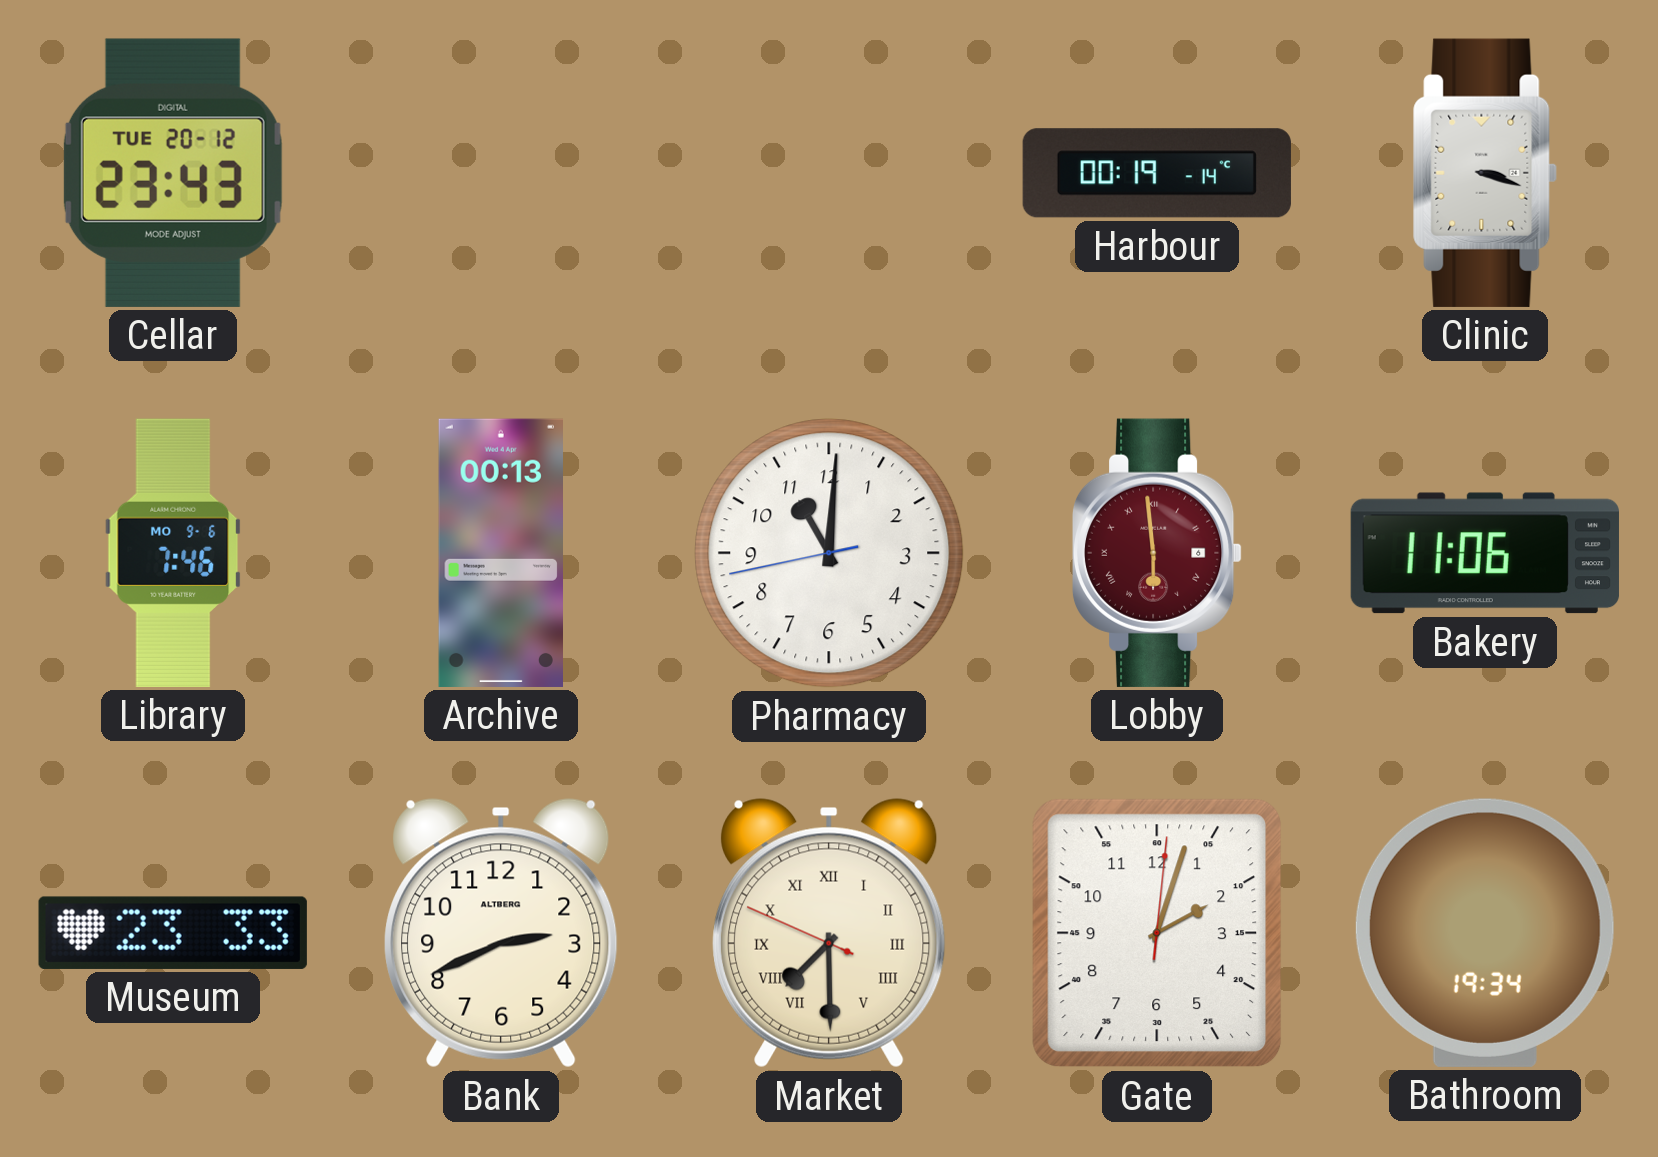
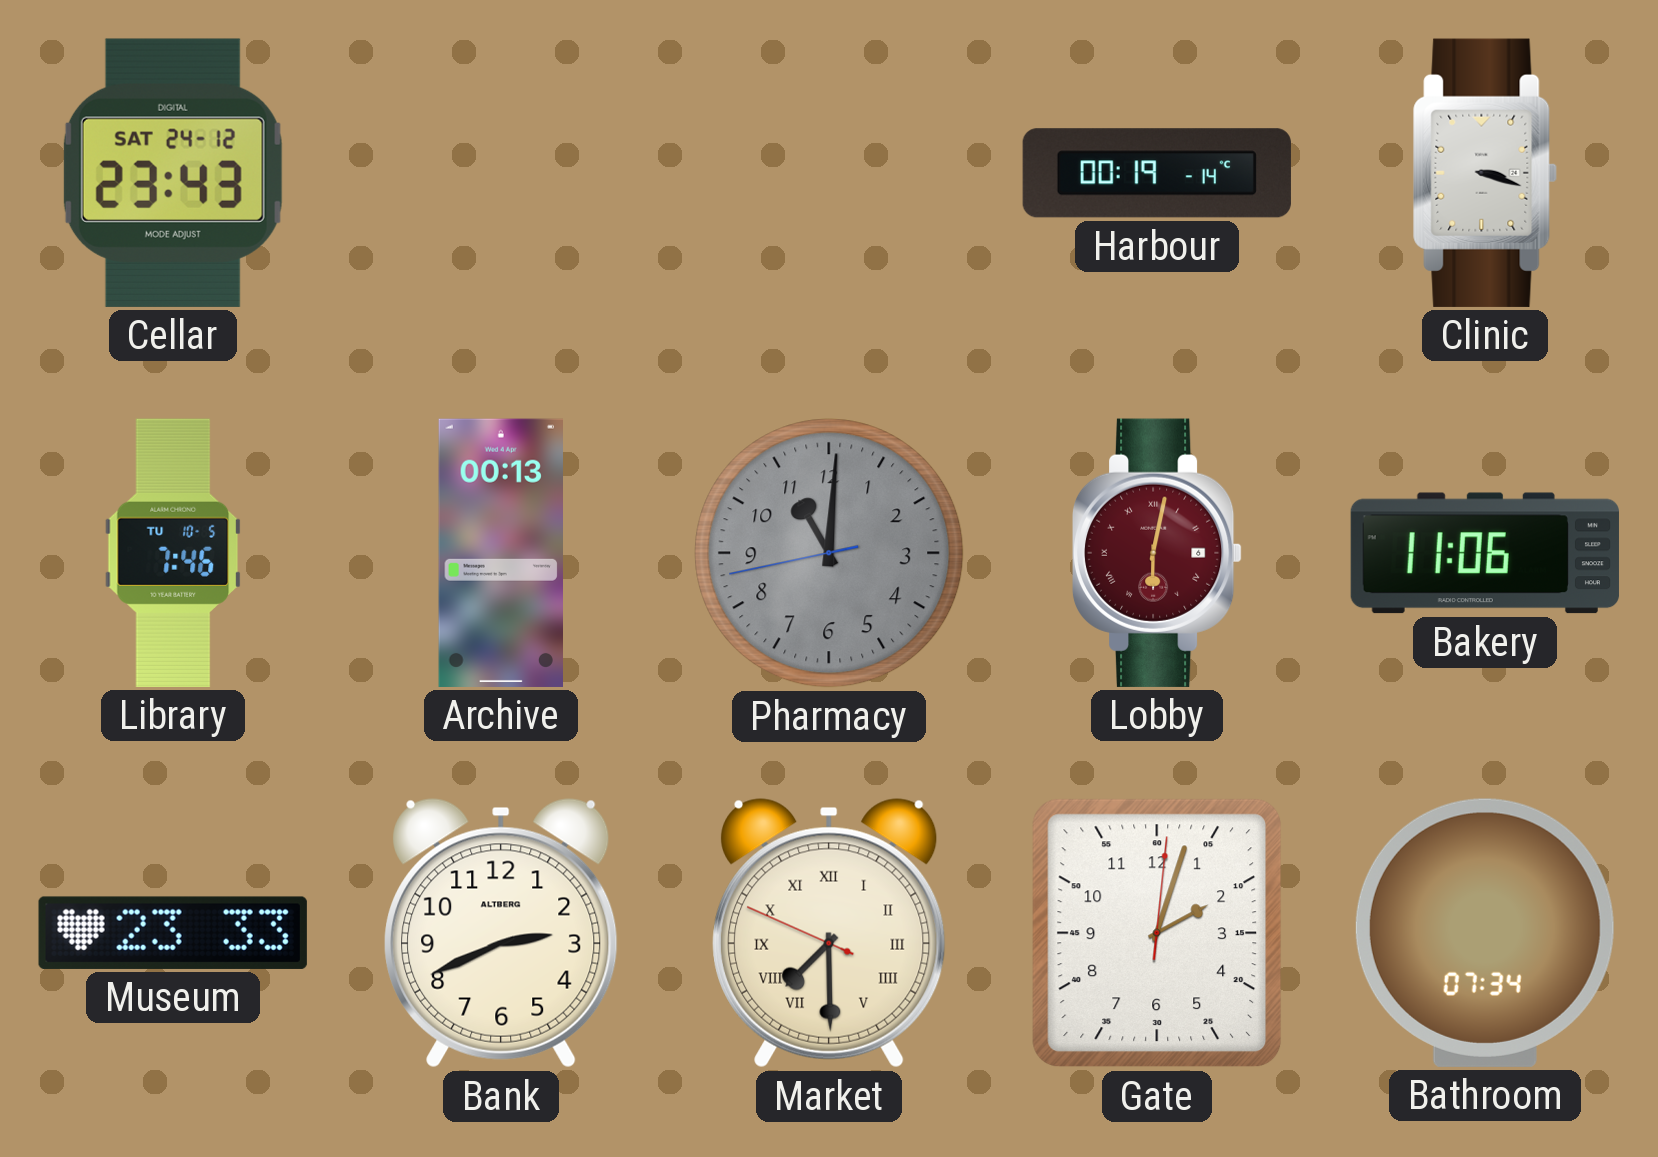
Cellar date: TUE 20-12 -> SAT 24-12
Library date: MO 9-6 -> TU 10-5
Pharmacy dial: white -> grey
Lobby: 5:59 -> 6:02
Bathroom: 19:34 -> 07:34
